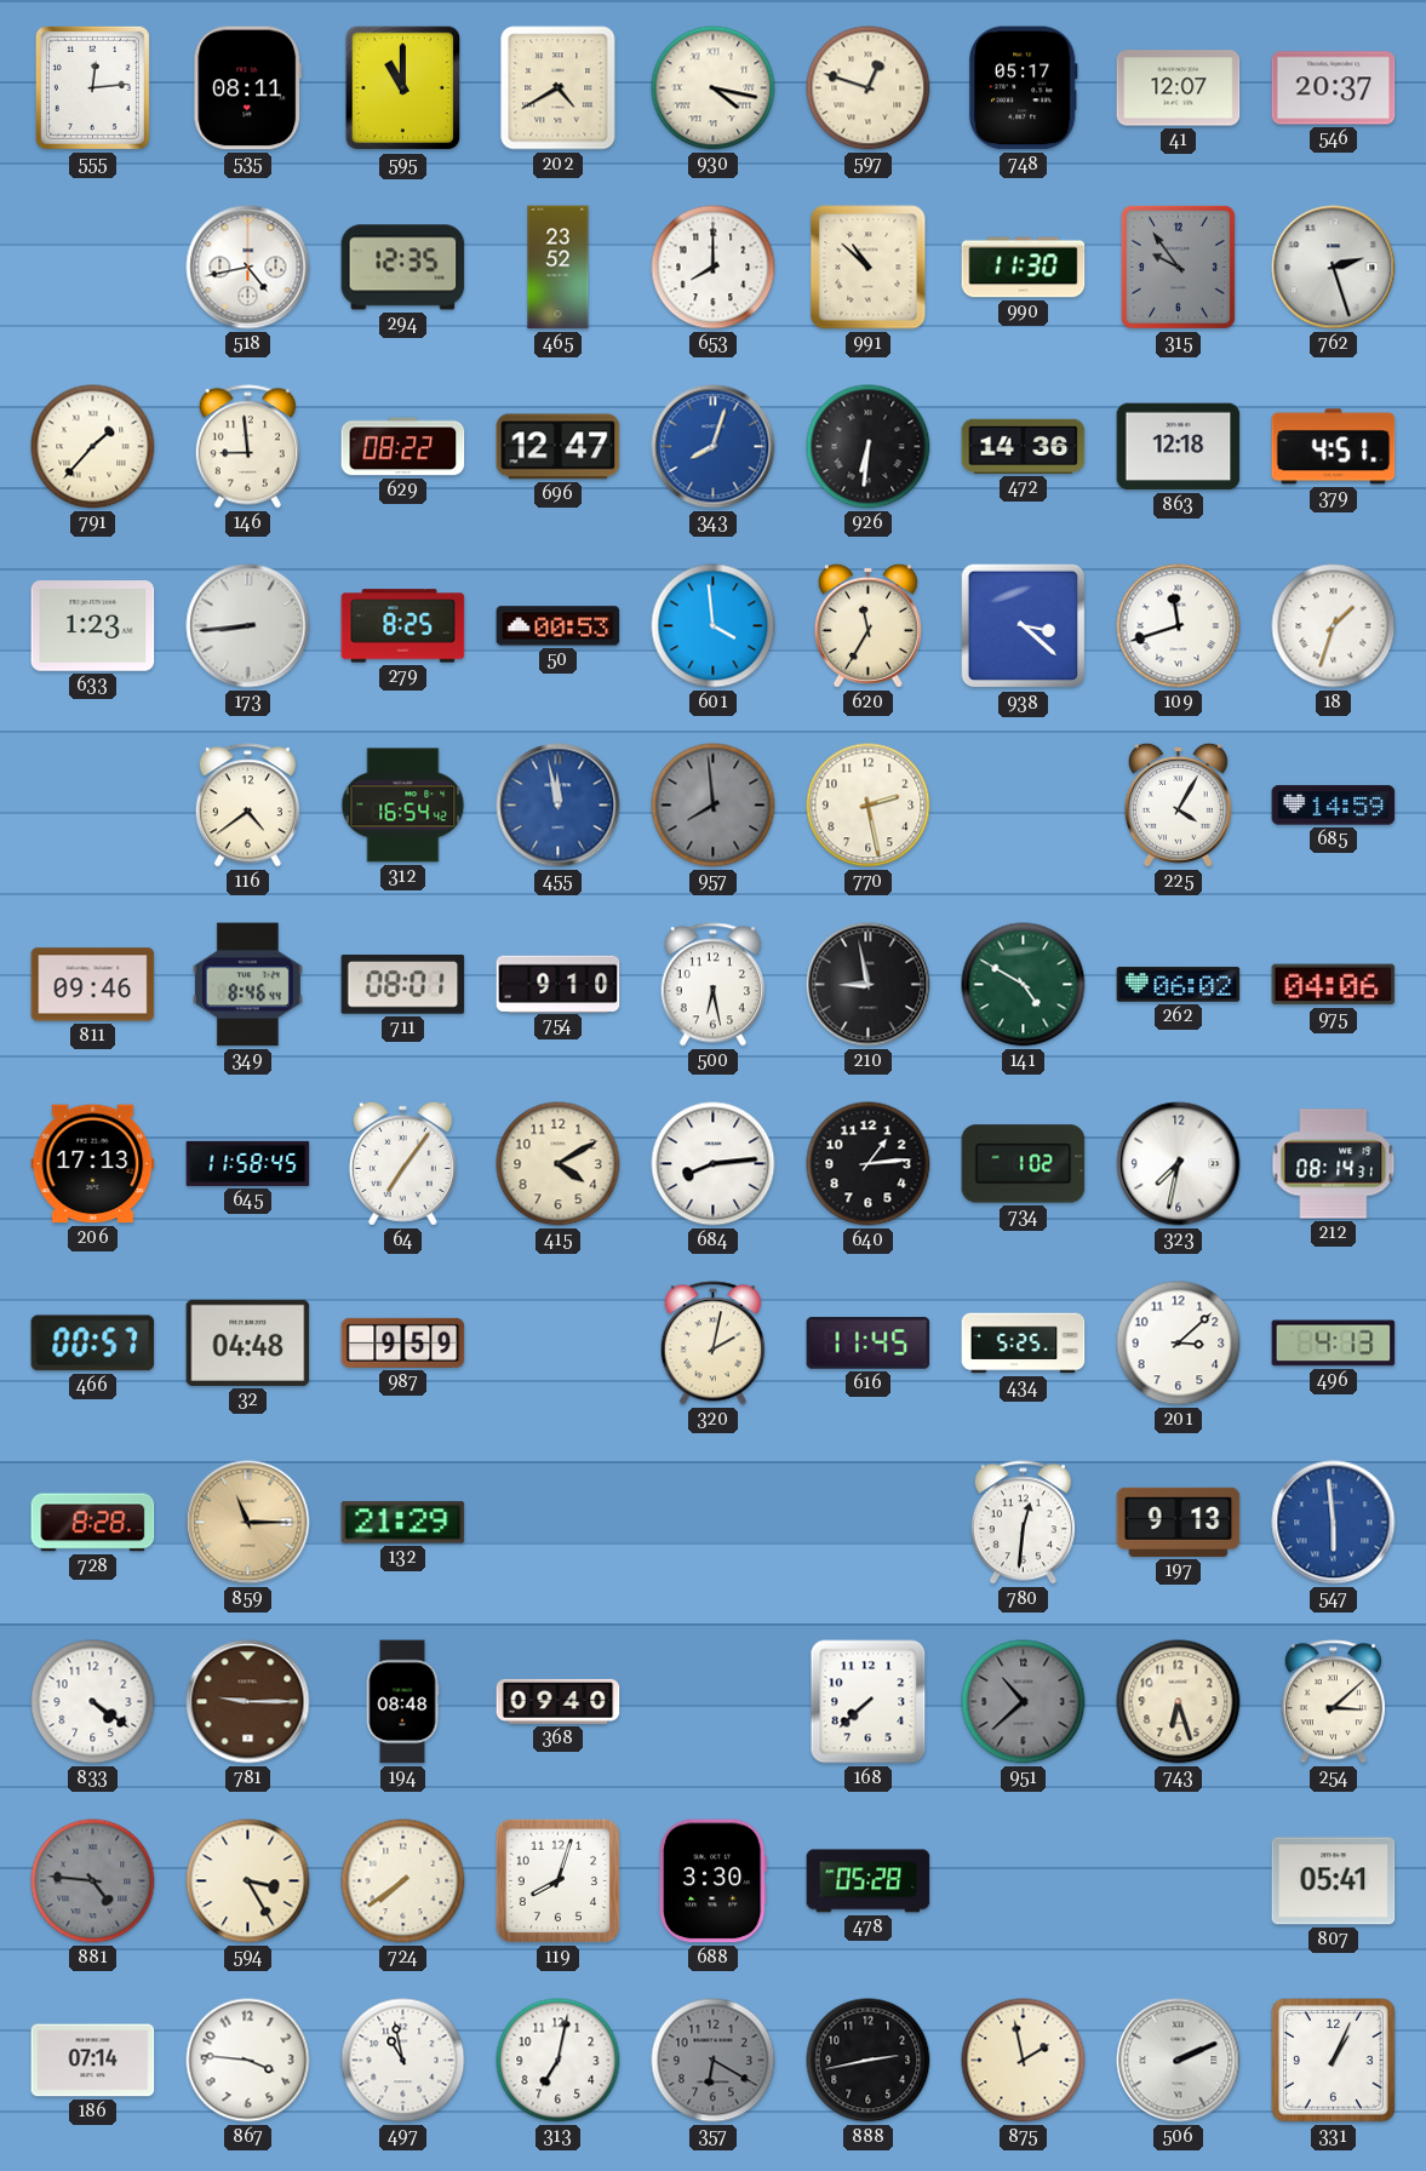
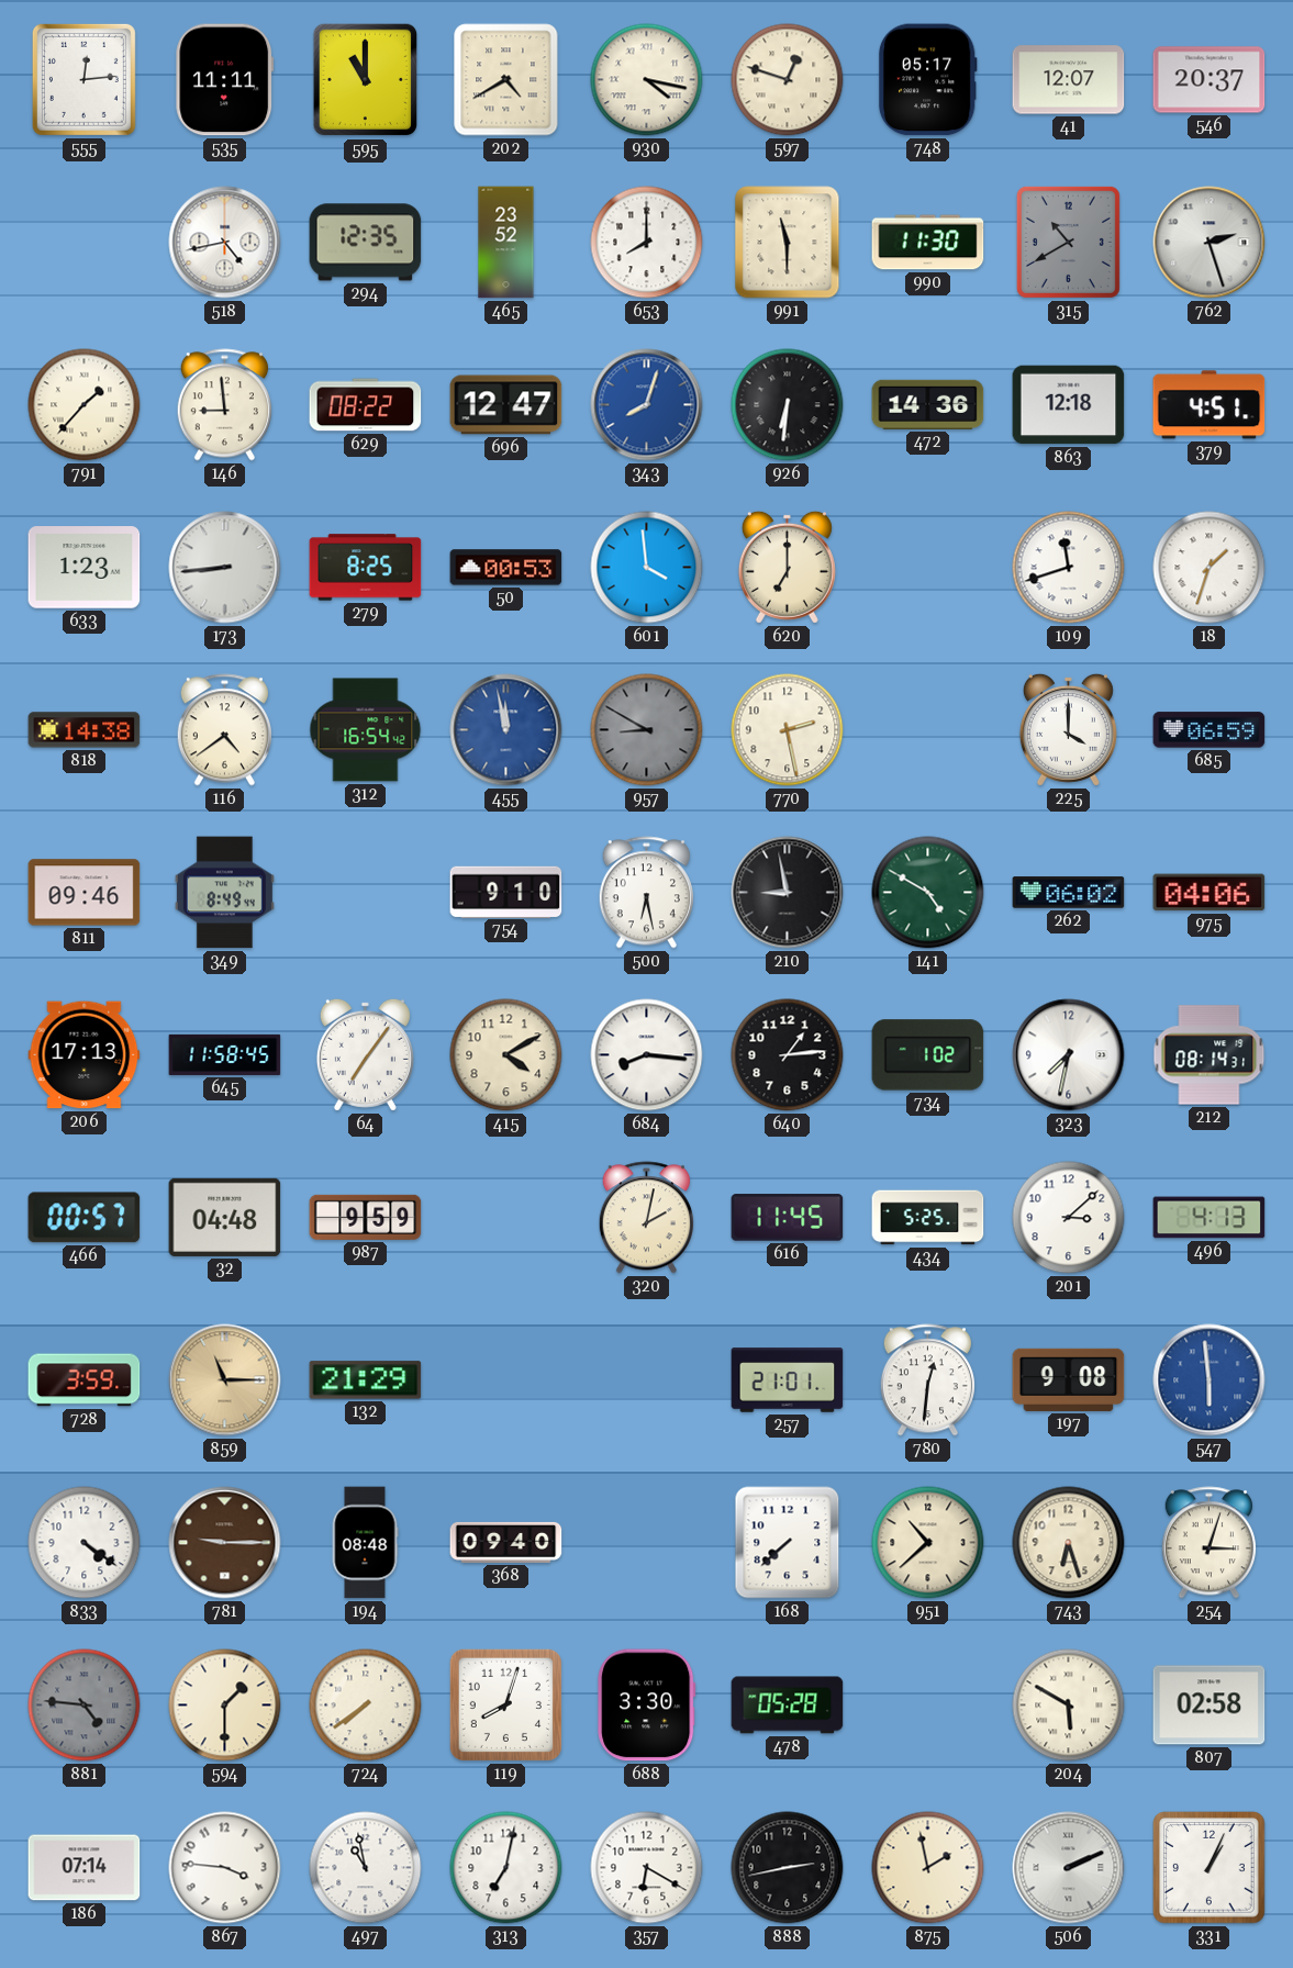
535: 08:11 -> 11:11
991: 10:52 -> 11:30
315: 9:54 -> 10:40
620: 11:35 -> 7:00
938: 3:22 -> none
818: none -> 14:38
957: 7:59 -> 8:50
225: 4:05 -> 4:00
685: 14:59 -> 06:59
349: 8:46 -> 8:49
711: 08:01 -> none
684: 8:14 -> 8:16
728: 8:28 -> 3:59
257: none -> 21:01
197: 9:13 -> 9:08
951 dial: grey -> cream
254: 3:08 -> 3:03
594: 3:25 -> 1:30
204: none -> 5:50
807: 05:41 -> 02:58
357 dial: grey -> white
